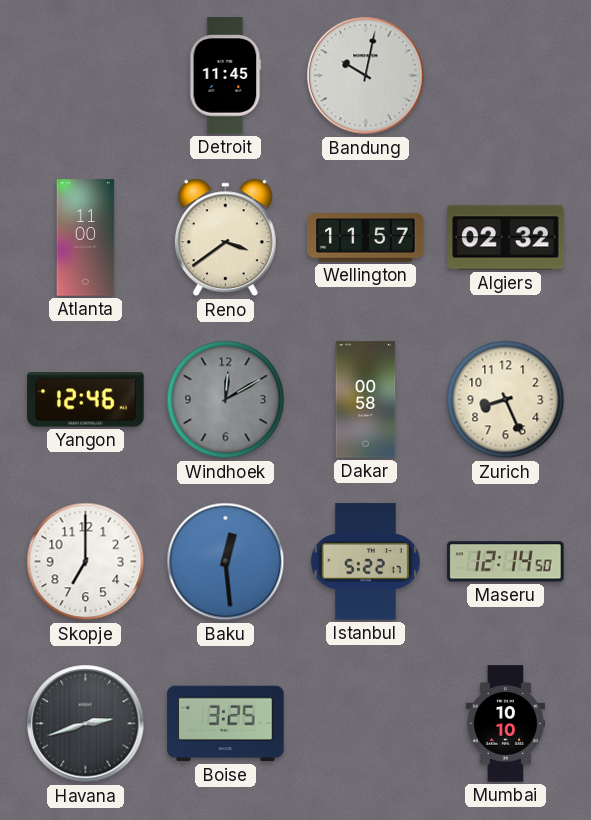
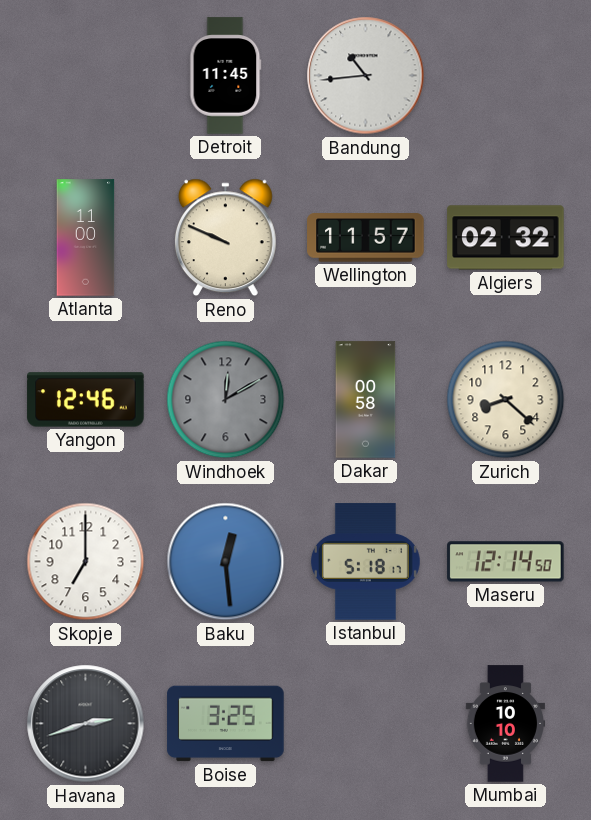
Bandung: 10:02 -> 10:44
Reno: 3:39 -> 9:49
Zurich: 8:26 -> 8:22
Istanbul: 5:22 -> 5:18
